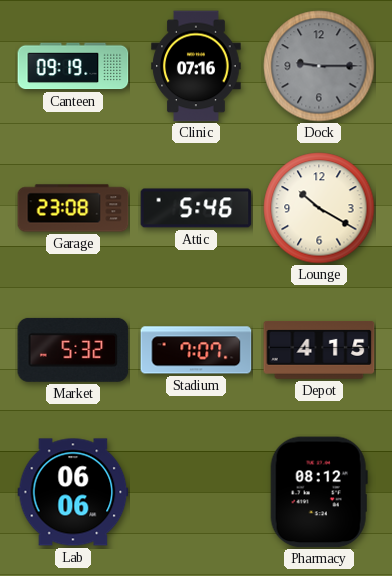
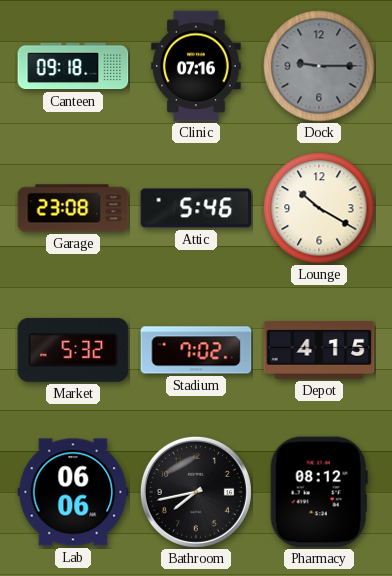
Canteen: 09:19 -> 09:18
Stadium: 7:07 -> 7:02
Bathroom: none -> 7:43
